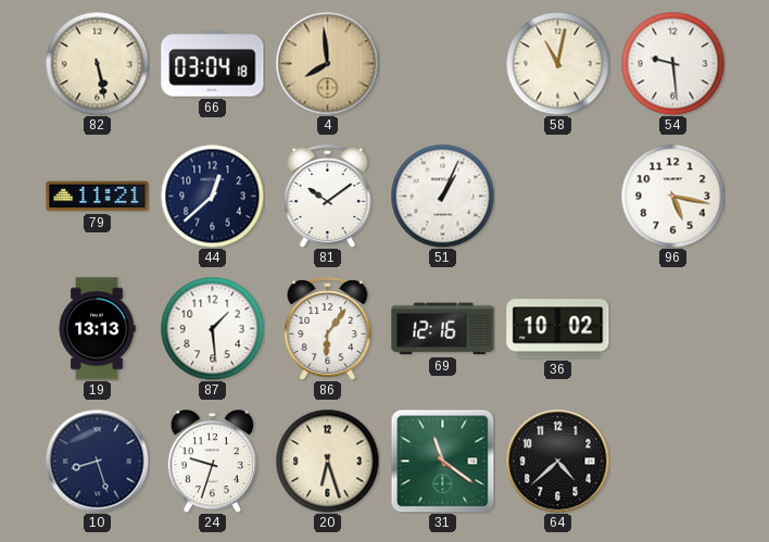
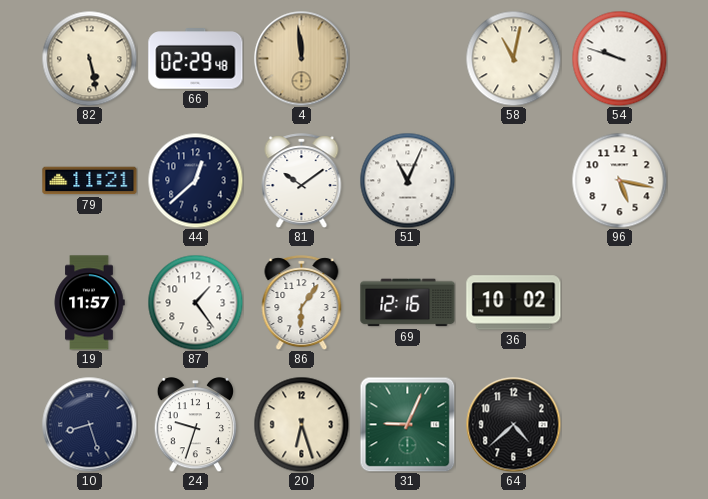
66: 03:04 -> 02:29
4: 7:59 -> 11:59
54: 9:29 -> 9:48
51: 1:04 -> 11:04
19: 13:13 -> 11:57
87: 1:29 -> 1:24
31: 11:21 -> 9:04
